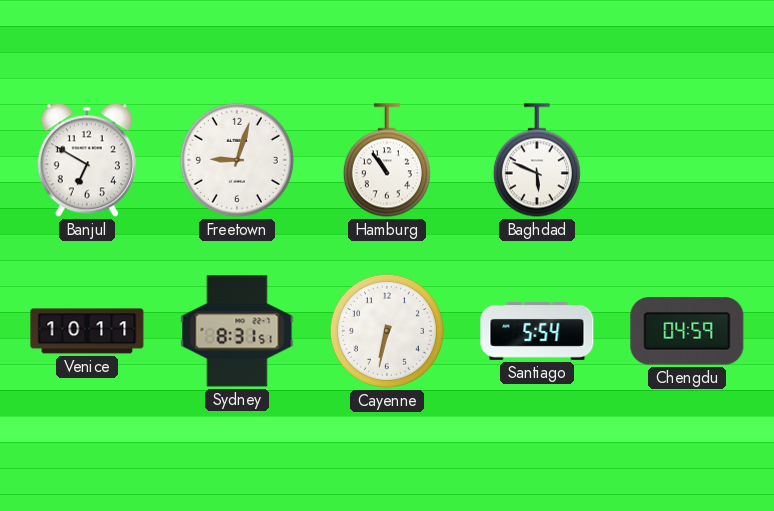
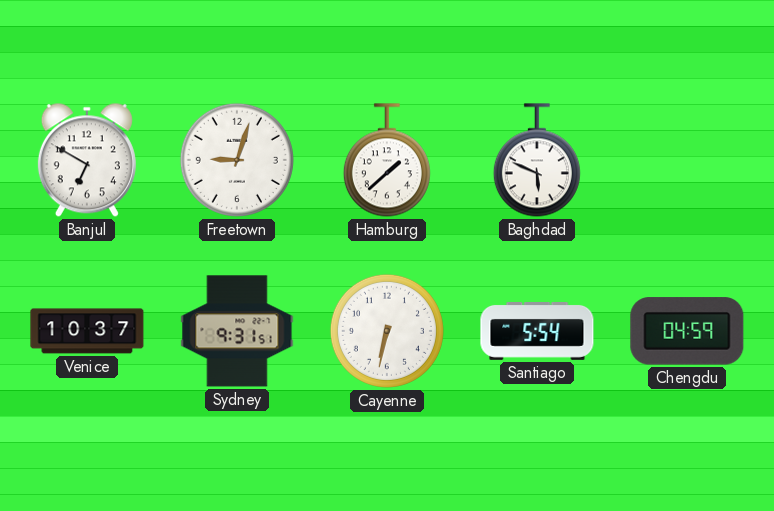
Hamburg: 10:54 -> 1:38
Venice: 10:11 -> 10:37
Sydney: 8:31 -> 9:31
